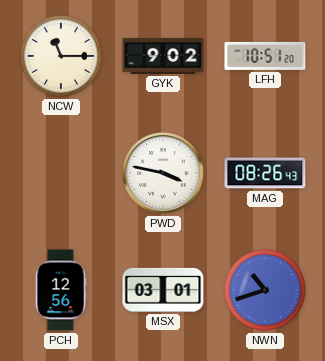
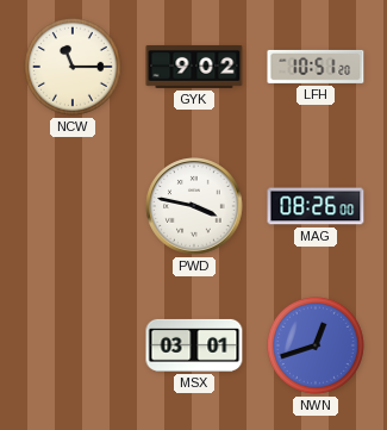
MAG: 08:26:43 -> 08:26:00
PCH: 12:56 -> none
NWN: 10:42 -> 12:42
